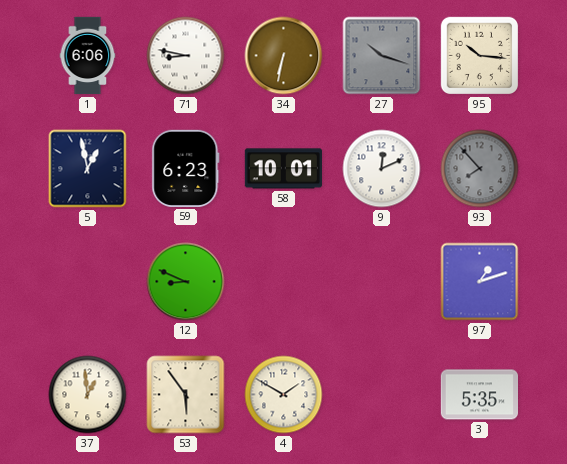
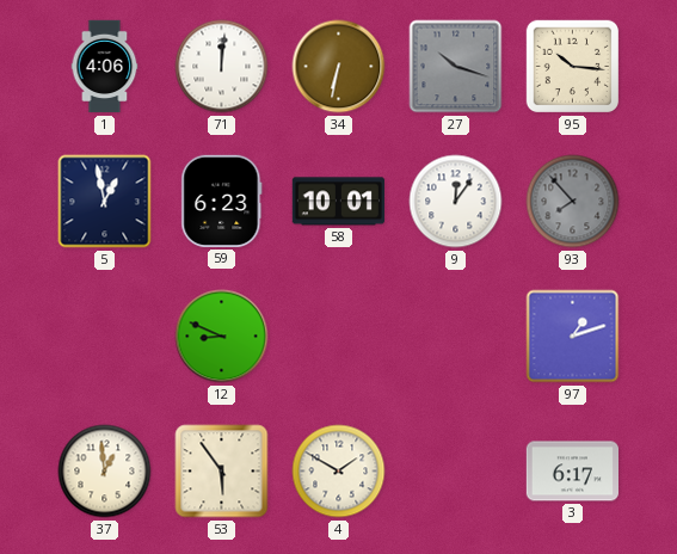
1: 6:06 -> 4:06
71: 8:47 -> 12:01
9: 12:11 -> 12:06
3: 5:35 -> 6:17
